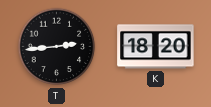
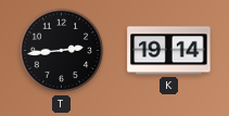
K: 18:20 -> 19:14
